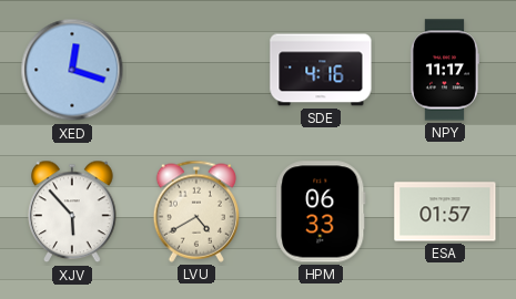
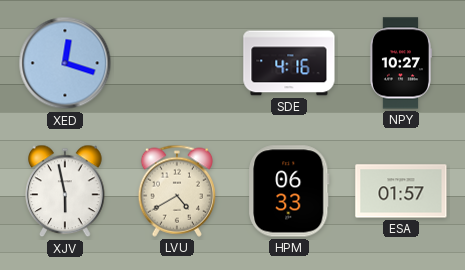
NPY: 11:17 -> 10:27
XJV: 5:53 -> 5:58
